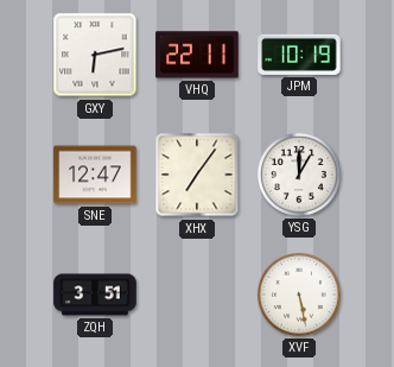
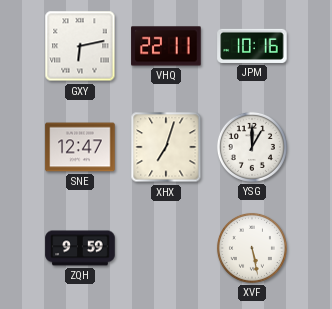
JPM: 10:19 -> 10:16
XHX: 7:06 -> 7:03
ZQH: 3:51 -> 9:59
